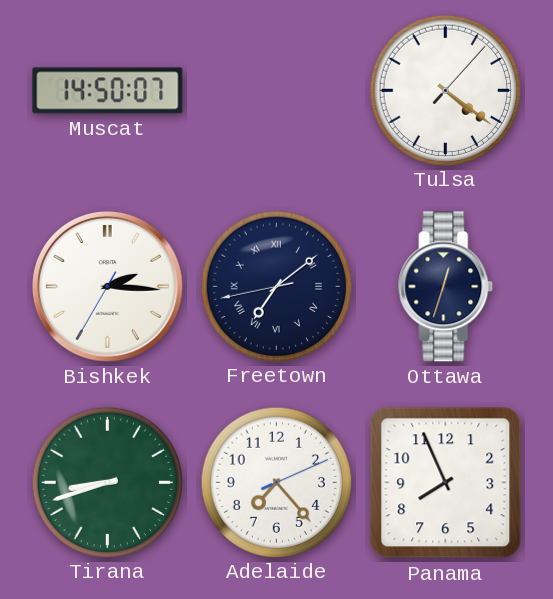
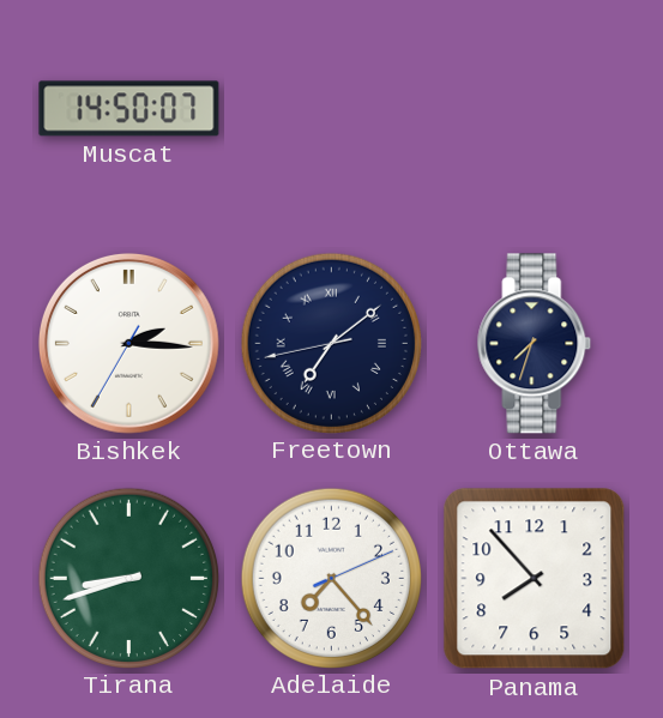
Tulsa: 4:21 -> none
Ottawa: 12:33 -> 7:33
Panama: 7:56 -> 7:53
